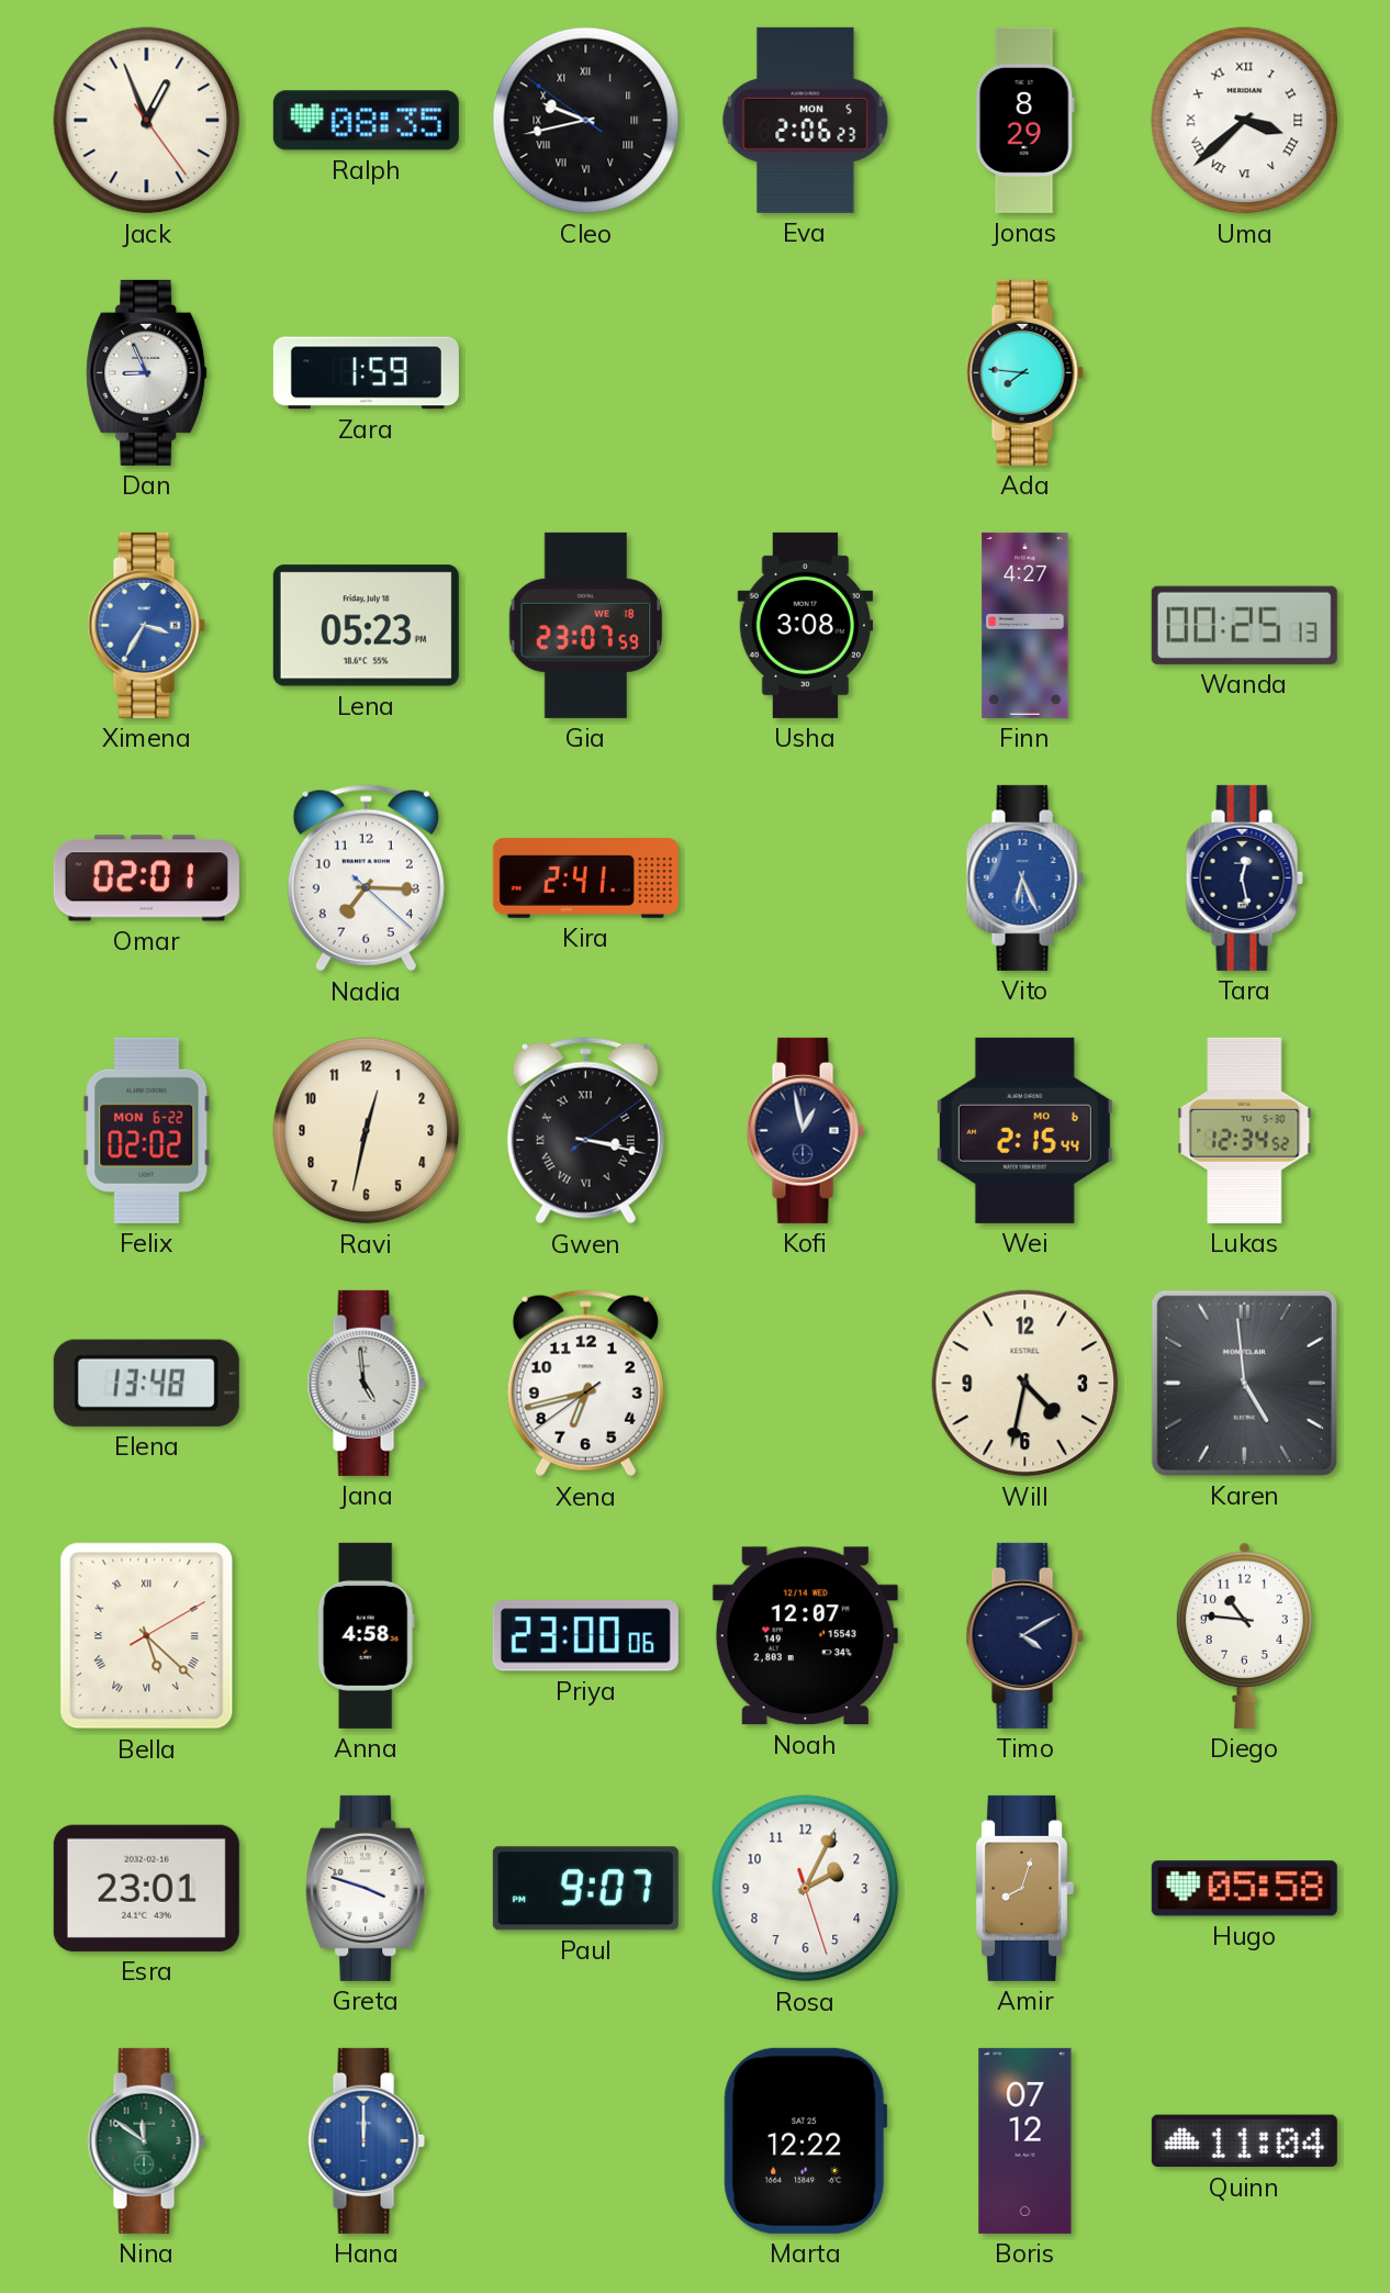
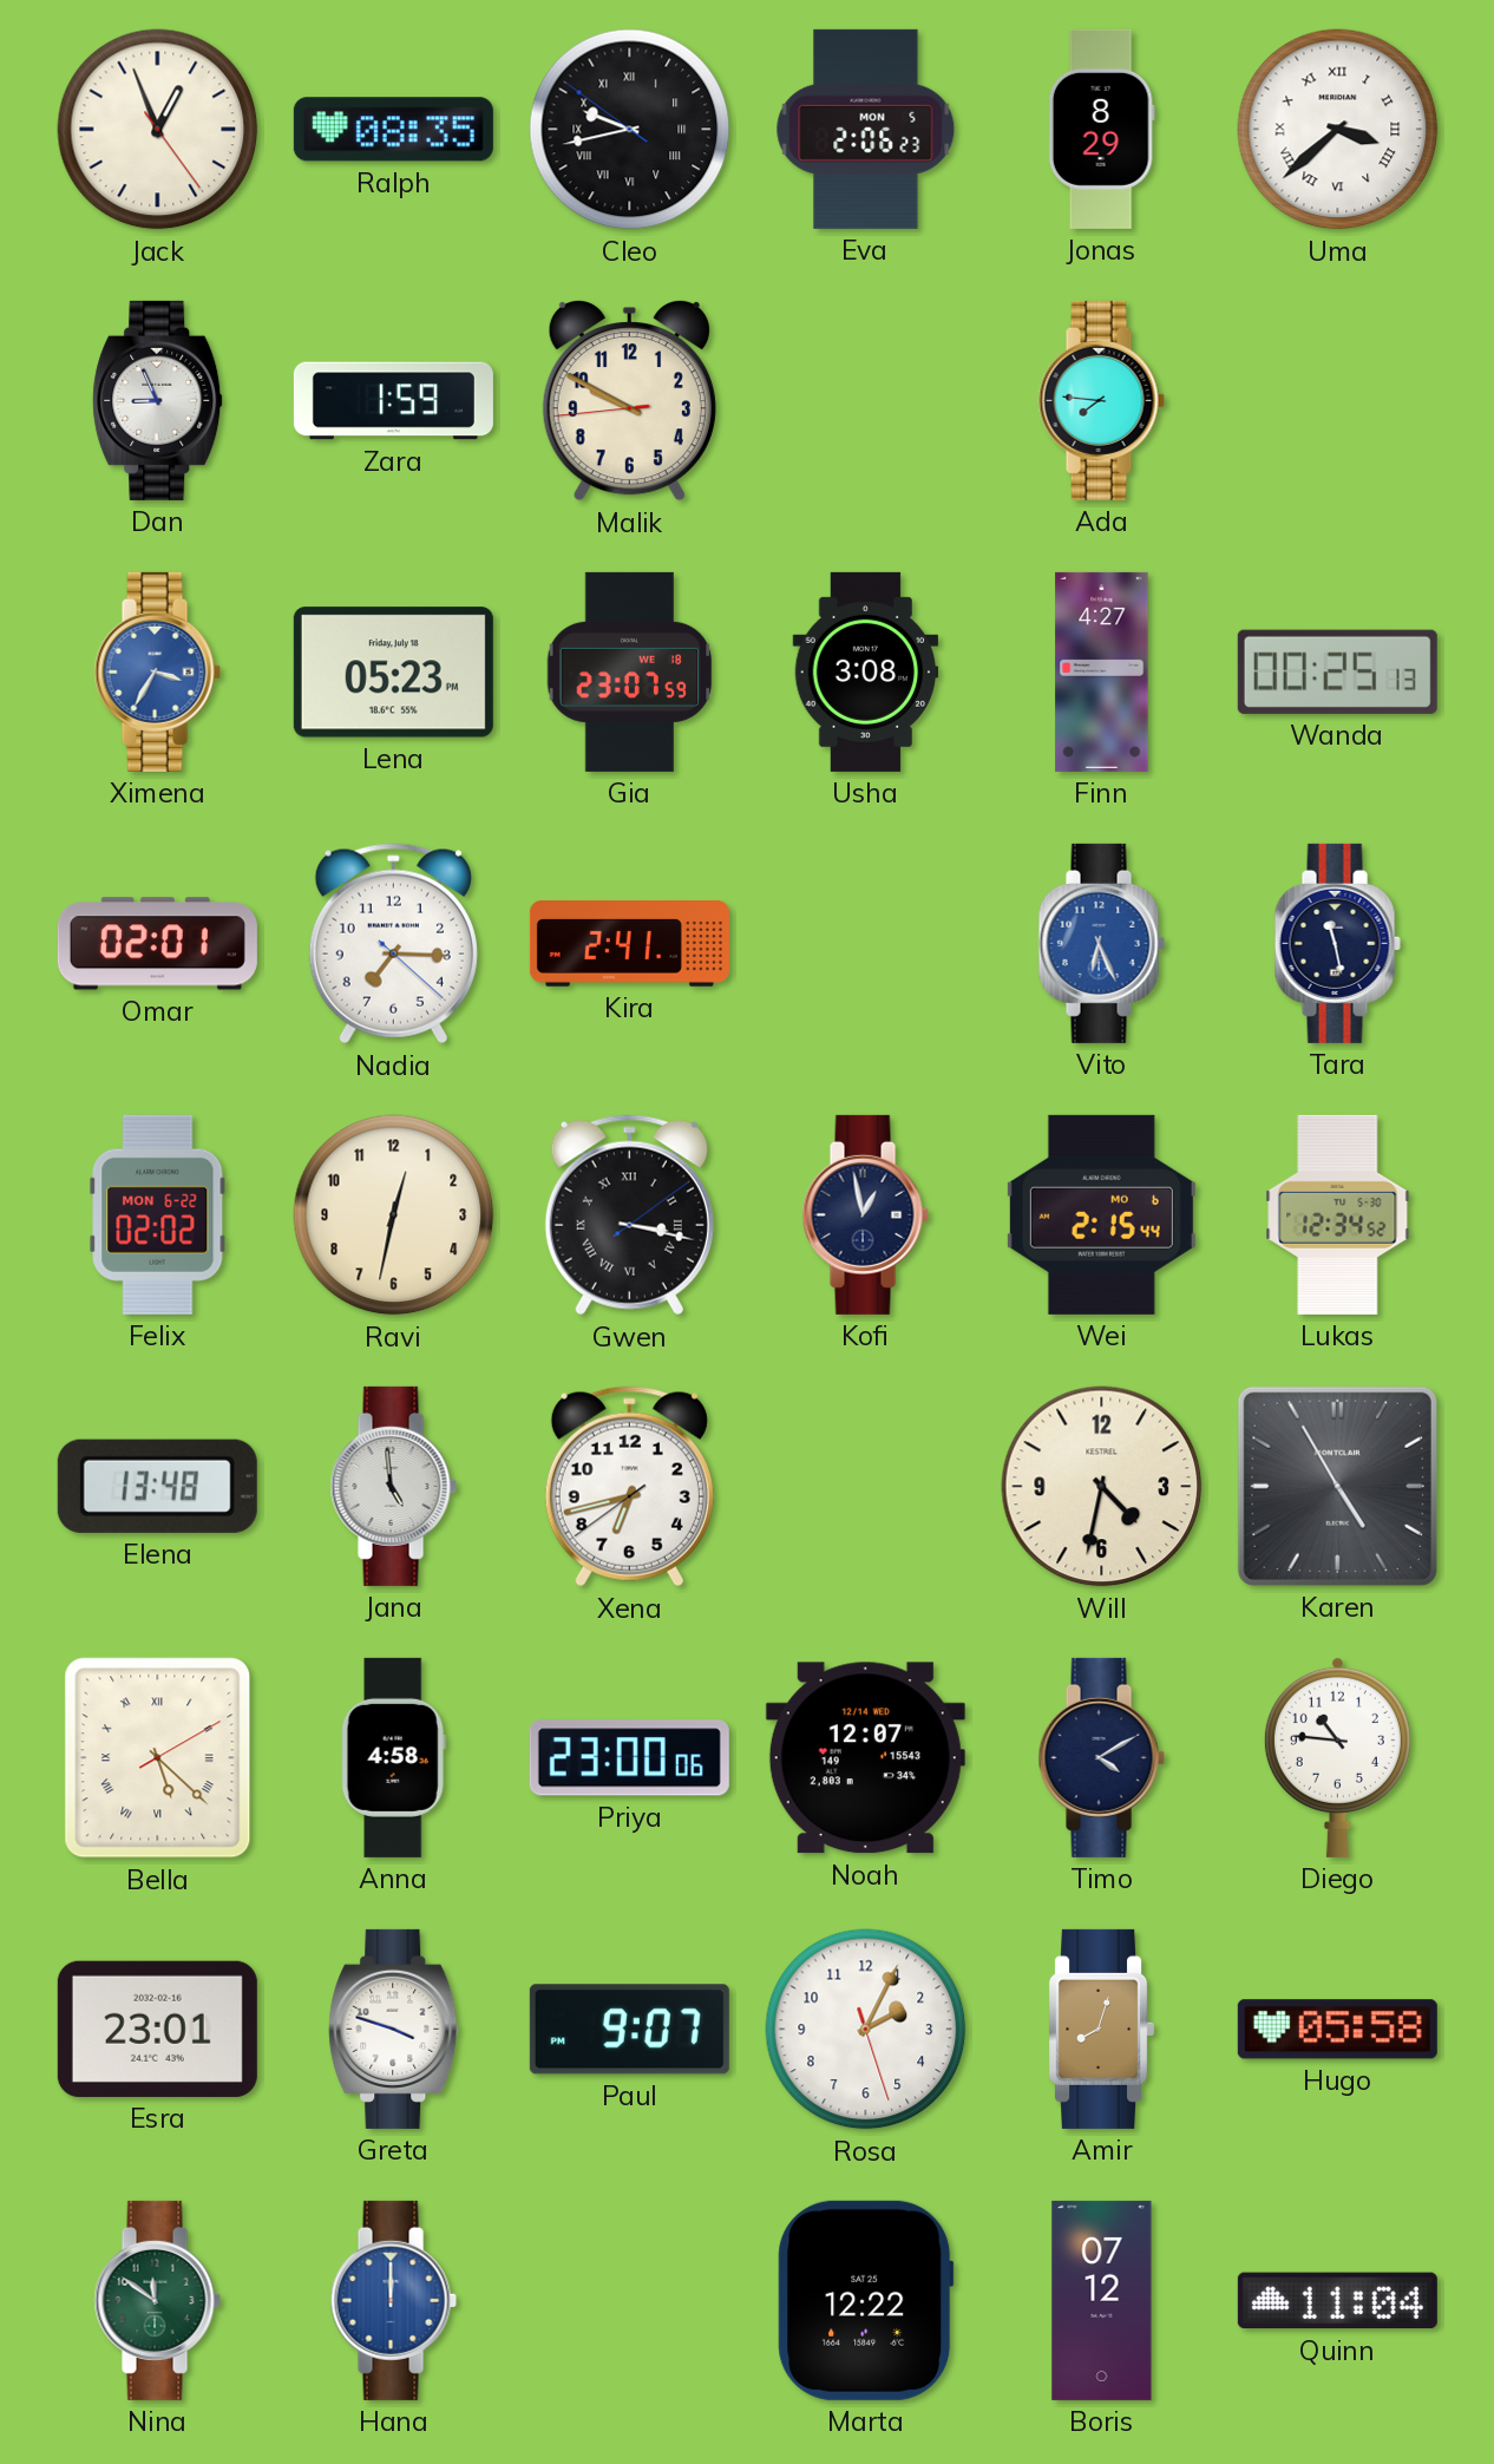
Malik: none -> 9:49
Tara: 12:28 -> 11:28
Karen: 4:59 -> 4:55
